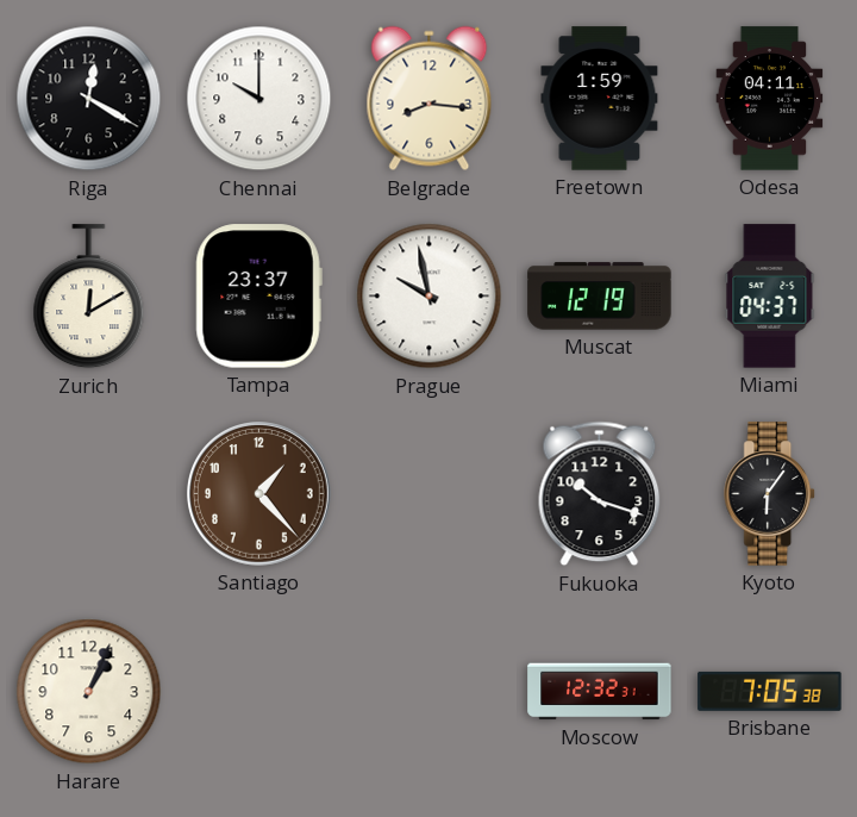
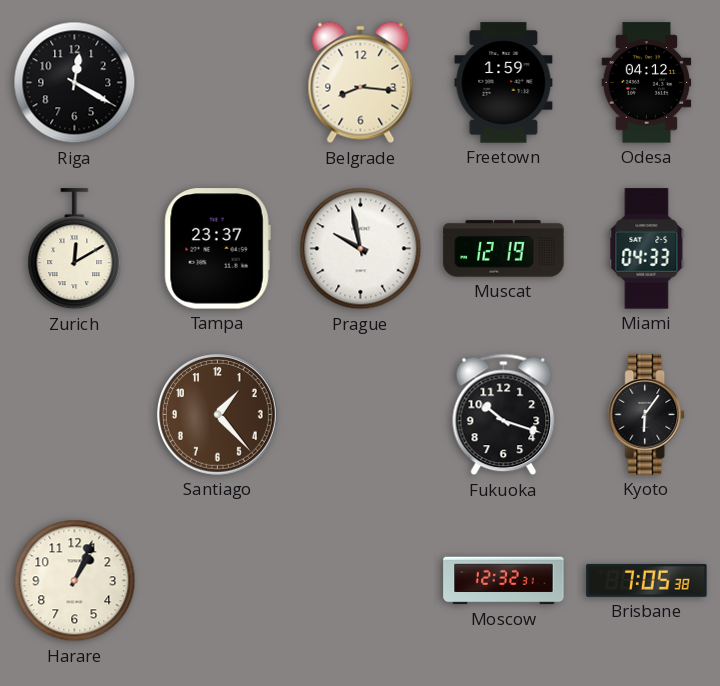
Chennai: 10:00 -> none
Odesa: 04:11 -> 04:12
Miami: 04:37 -> 04:33
